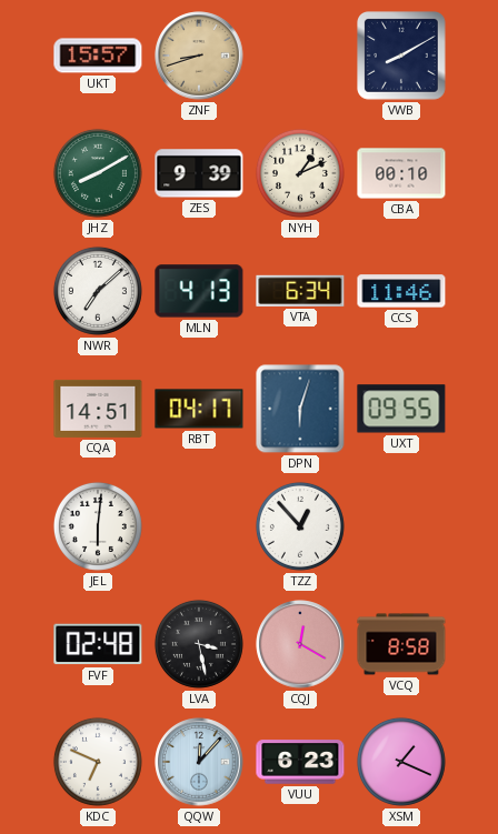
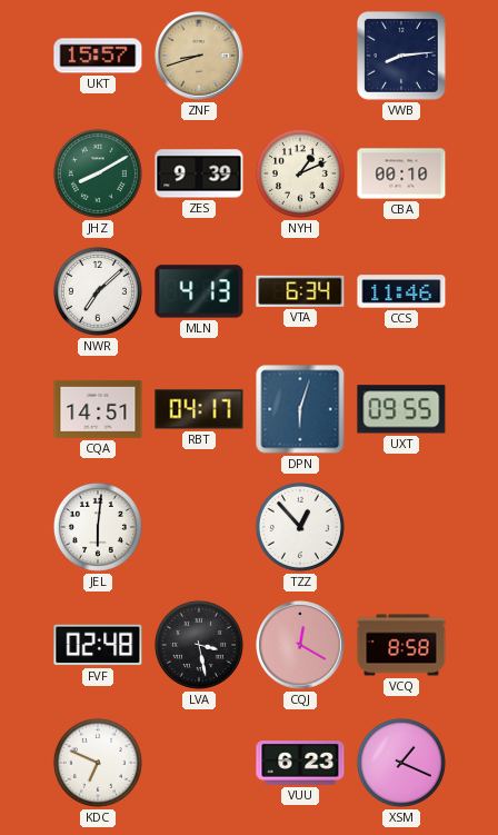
VWB: 8:10 -> 8:14
QQW: 12:07 -> none
